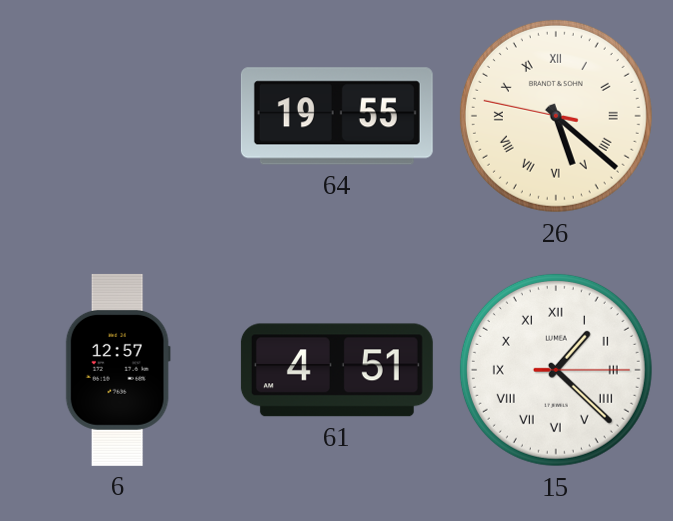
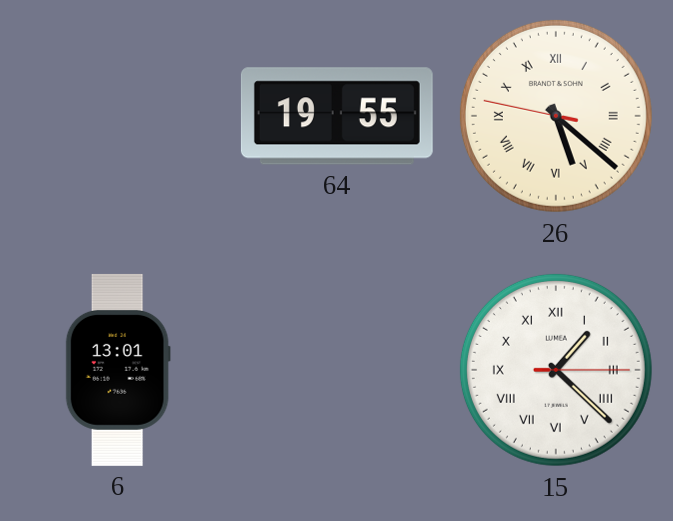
6: 12:57 -> 13:01
61: 4:51 -> none
